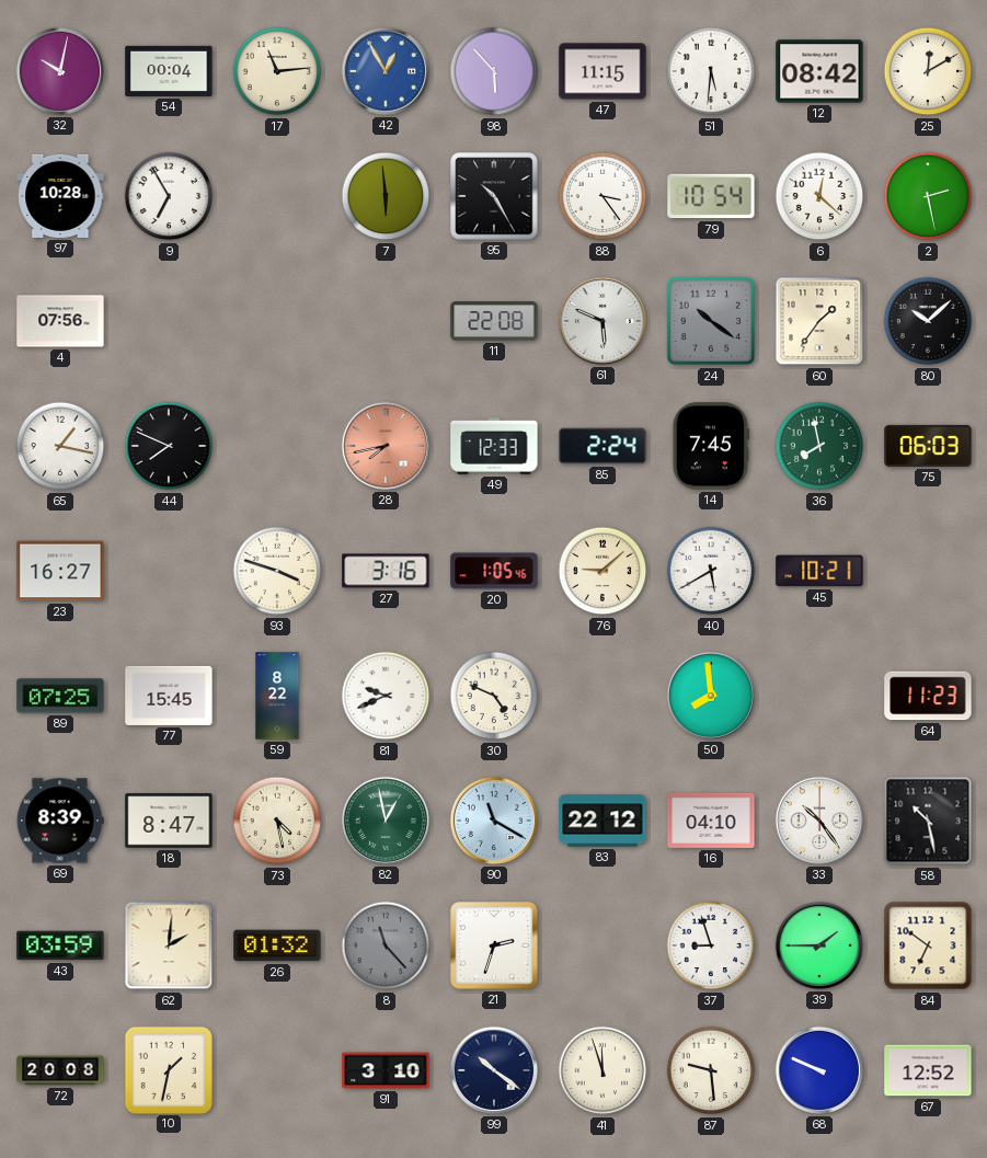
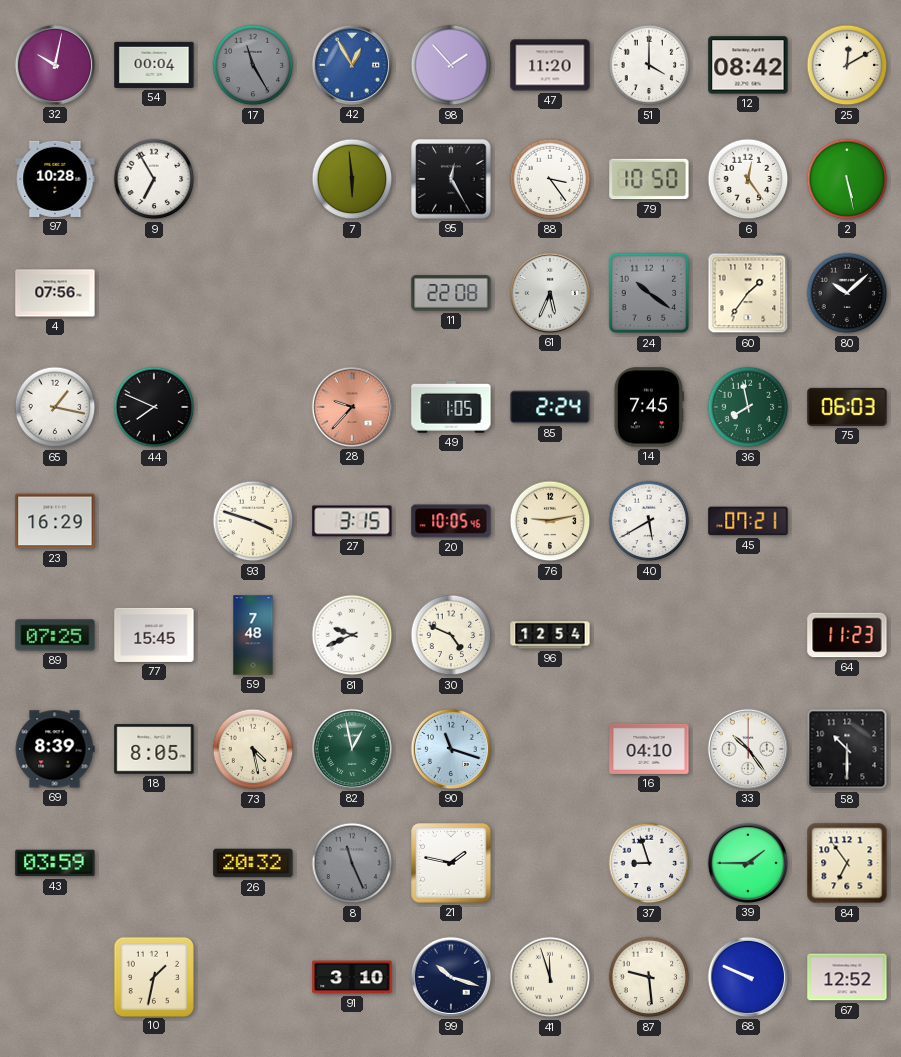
17: 11:14 -> 11:25
17 dial: cream -> grey
98: 5:53 -> 1:53
47: 11:15 -> 11:20
51: 5:31 -> 4:00
95: 10:25 -> 12:25
79: 10:54 -> 10:50
6: 12:22 -> 12:24
2: 2:28 -> 5:28
61: 5:49 -> 5:34
28: 7:43 -> 9:37
49: 12:33 -> 1:05
23: 16:27 -> 16:29
27: 3:16 -> 3:15
20: 1:05 -> 10:05
76: 9:08 -> 9:13
45: 10:21 -> 07:21
59: 8:22 -> 7:48
96: none -> 12:54
50: 7:59 -> none
18: 8:47 -> 8:05
90: 11:20 -> 11:18
83: 22:12 -> none
58: 10:28 -> 10:30
62: 2:01 -> none
26: 01:32 -> 20:32
8: 11:23 -> 11:26
21: 2:33 -> 1:47
84: 6:51 -> 6:54
72: 20:08 -> none
99: 10:21 -> 10:18
